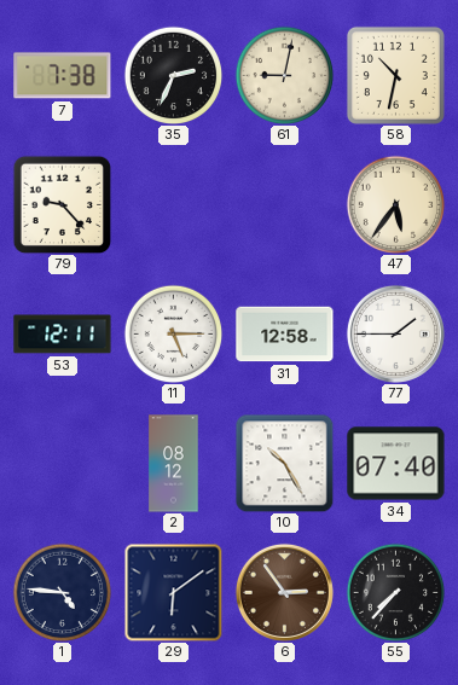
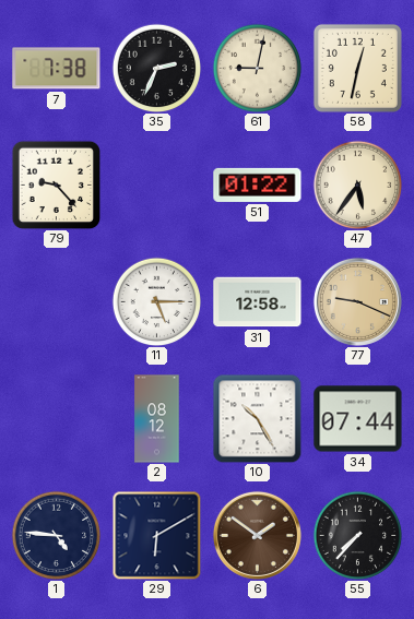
58: 10:32 -> 12:32
51: none -> 01:22
53: 12:11 -> none
77: 1:45 -> 9:19
77 dial: white -> champagne
34: 07:40 -> 07:44
29: 6:09 -> 6:10
6: 2:54 -> 1:51
